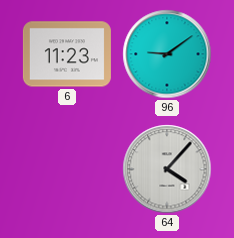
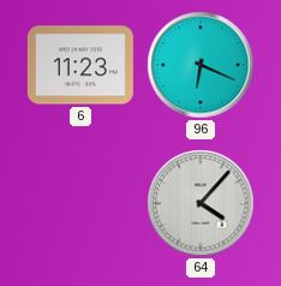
96: 9:09 -> 6:19
